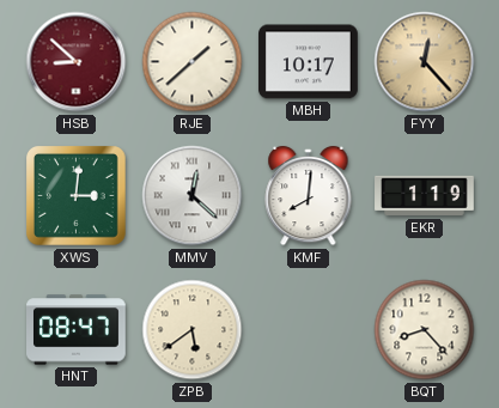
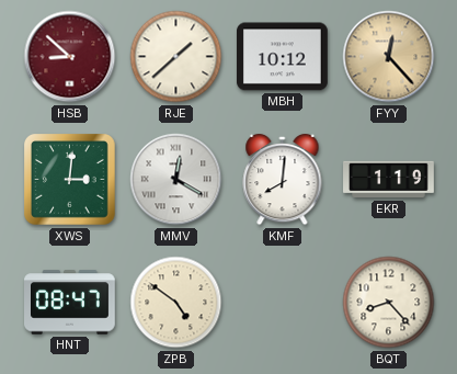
MBH: 10:17 -> 10:12
MMV: 12:22 -> 12:20
ZPB: 5:39 -> 4:51
